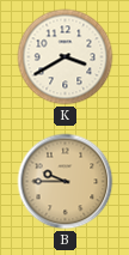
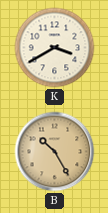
B: 9:45 -> 10:25
